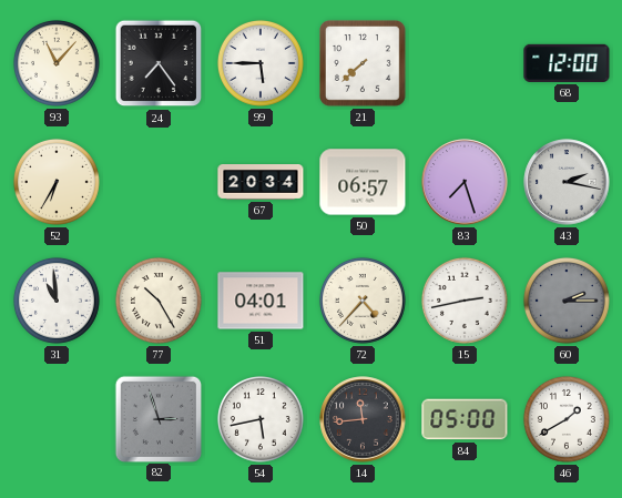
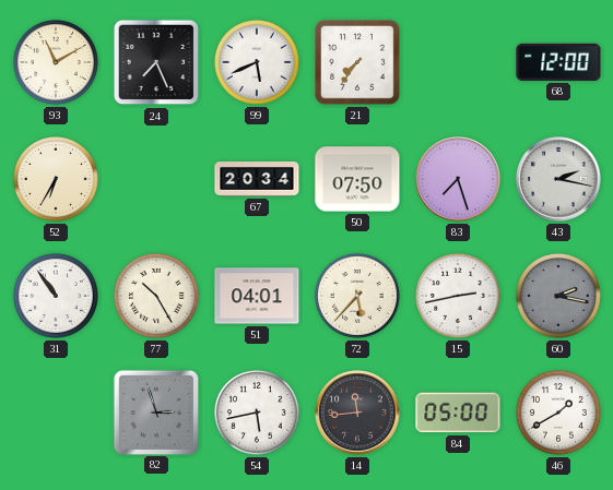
93: 11:07 -> 11:10
24: 7:24 -> 7:26
99: 5:45 -> 5:41
21: 7:38 -> 7:36
50: 06:57 -> 07:50
31: 10:59 -> 10:54
72: 4:37 -> 5:37
60: 2:15 -> 2:17
